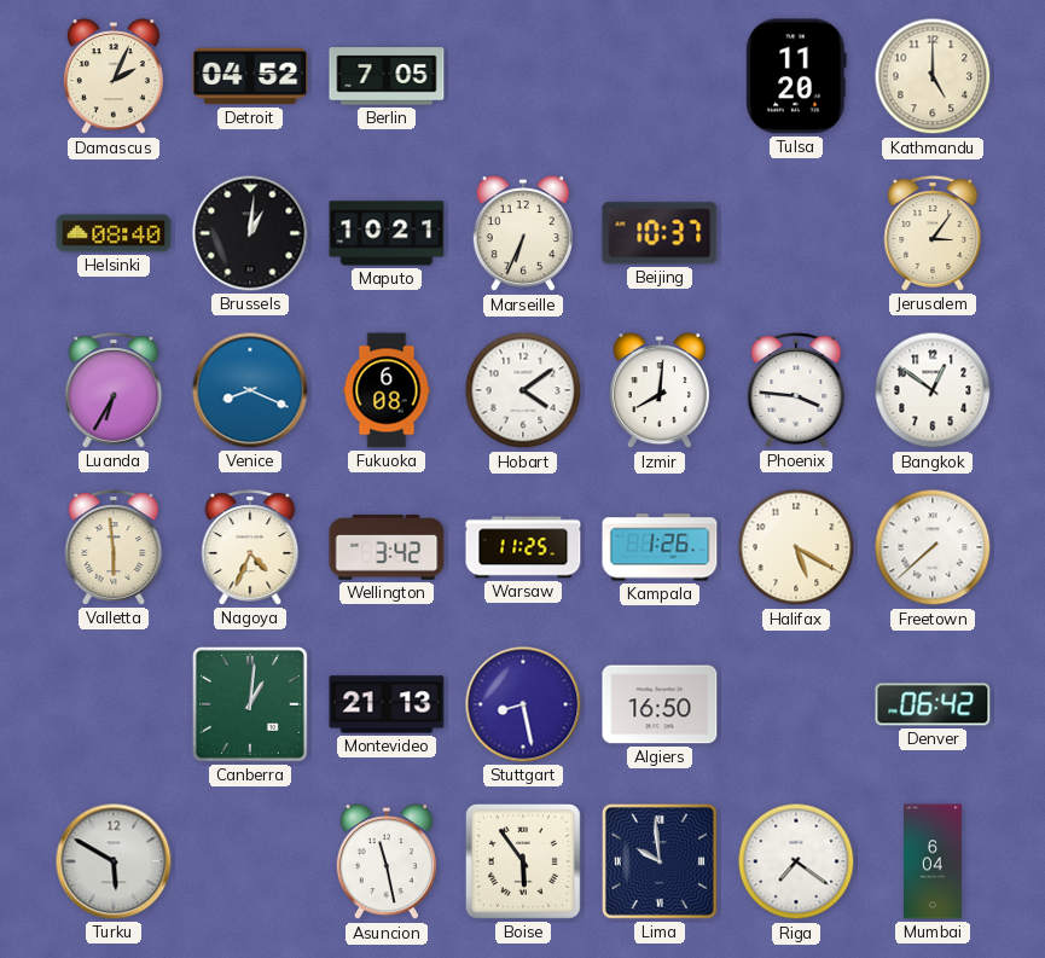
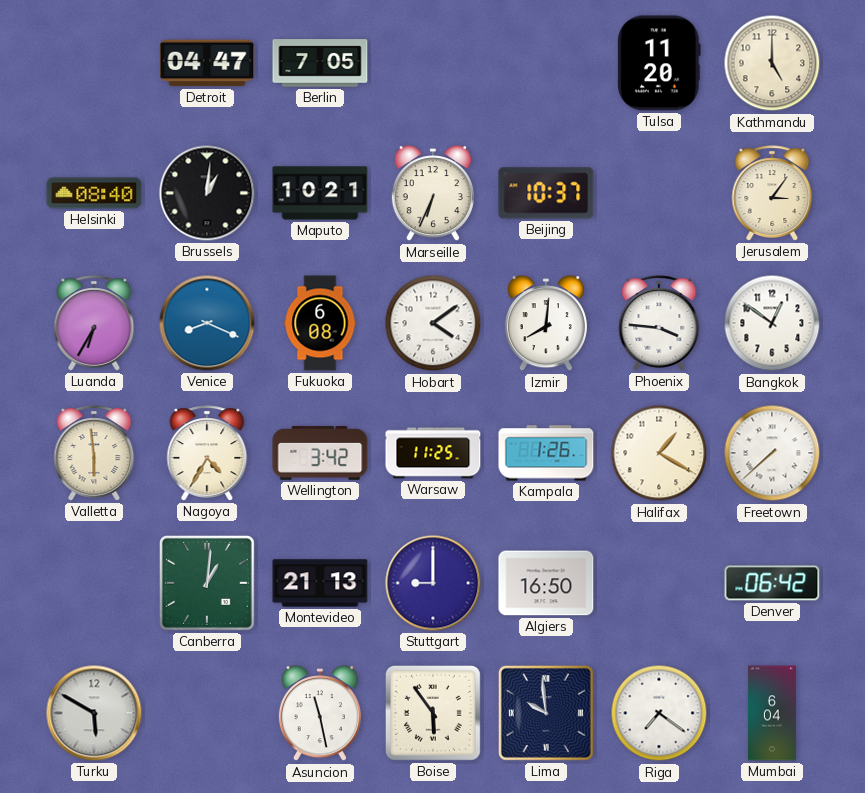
Damascus: 2:04 -> none
Detroit: 04:52 -> 04:47
Nagoya: 4:34 -> 4:35
Halifax: 5:20 -> 1:20
Stuttgart: 8:28 -> 9:00
